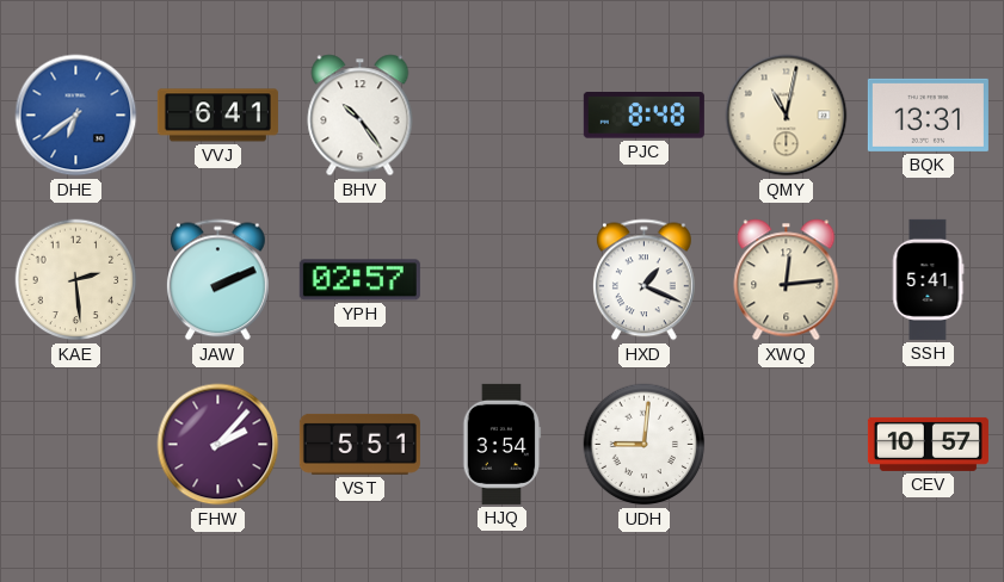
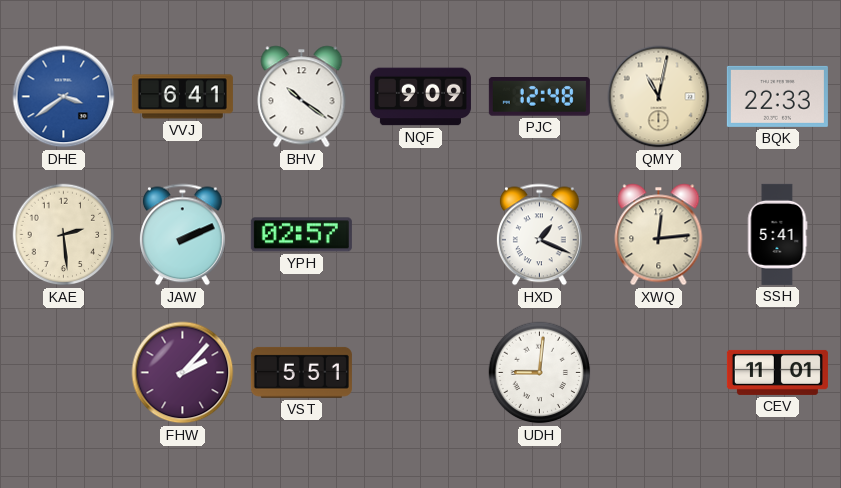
DHE: 6:39 -> 3:39
BHV: 10:24 -> 10:21
NQF: none -> 9:09
PJC: 8:48 -> 12:48
BQK: 13:31 -> 22:33
HJQ: 3:54 -> none
CEV: 10:57 -> 11:01
